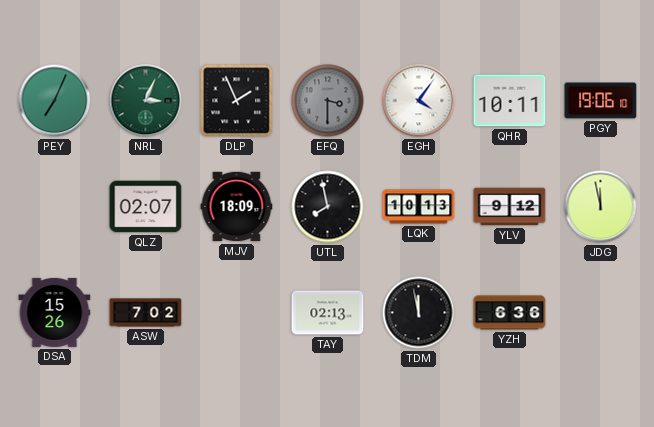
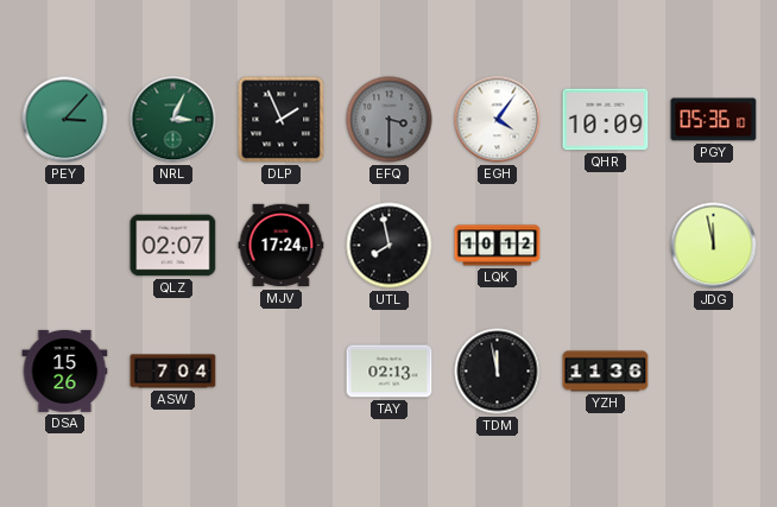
PEY: 7:04 -> 3:07
QHR: 10:11 -> 10:09
PGY: 19:06 -> 05:36
MJV: 18:09 -> 17:24
LQK: 10:13 -> 10:12
YLV: 9:12 -> none
ASW: 7:02 -> 7:04
YZH: 6:36 -> 11:36
